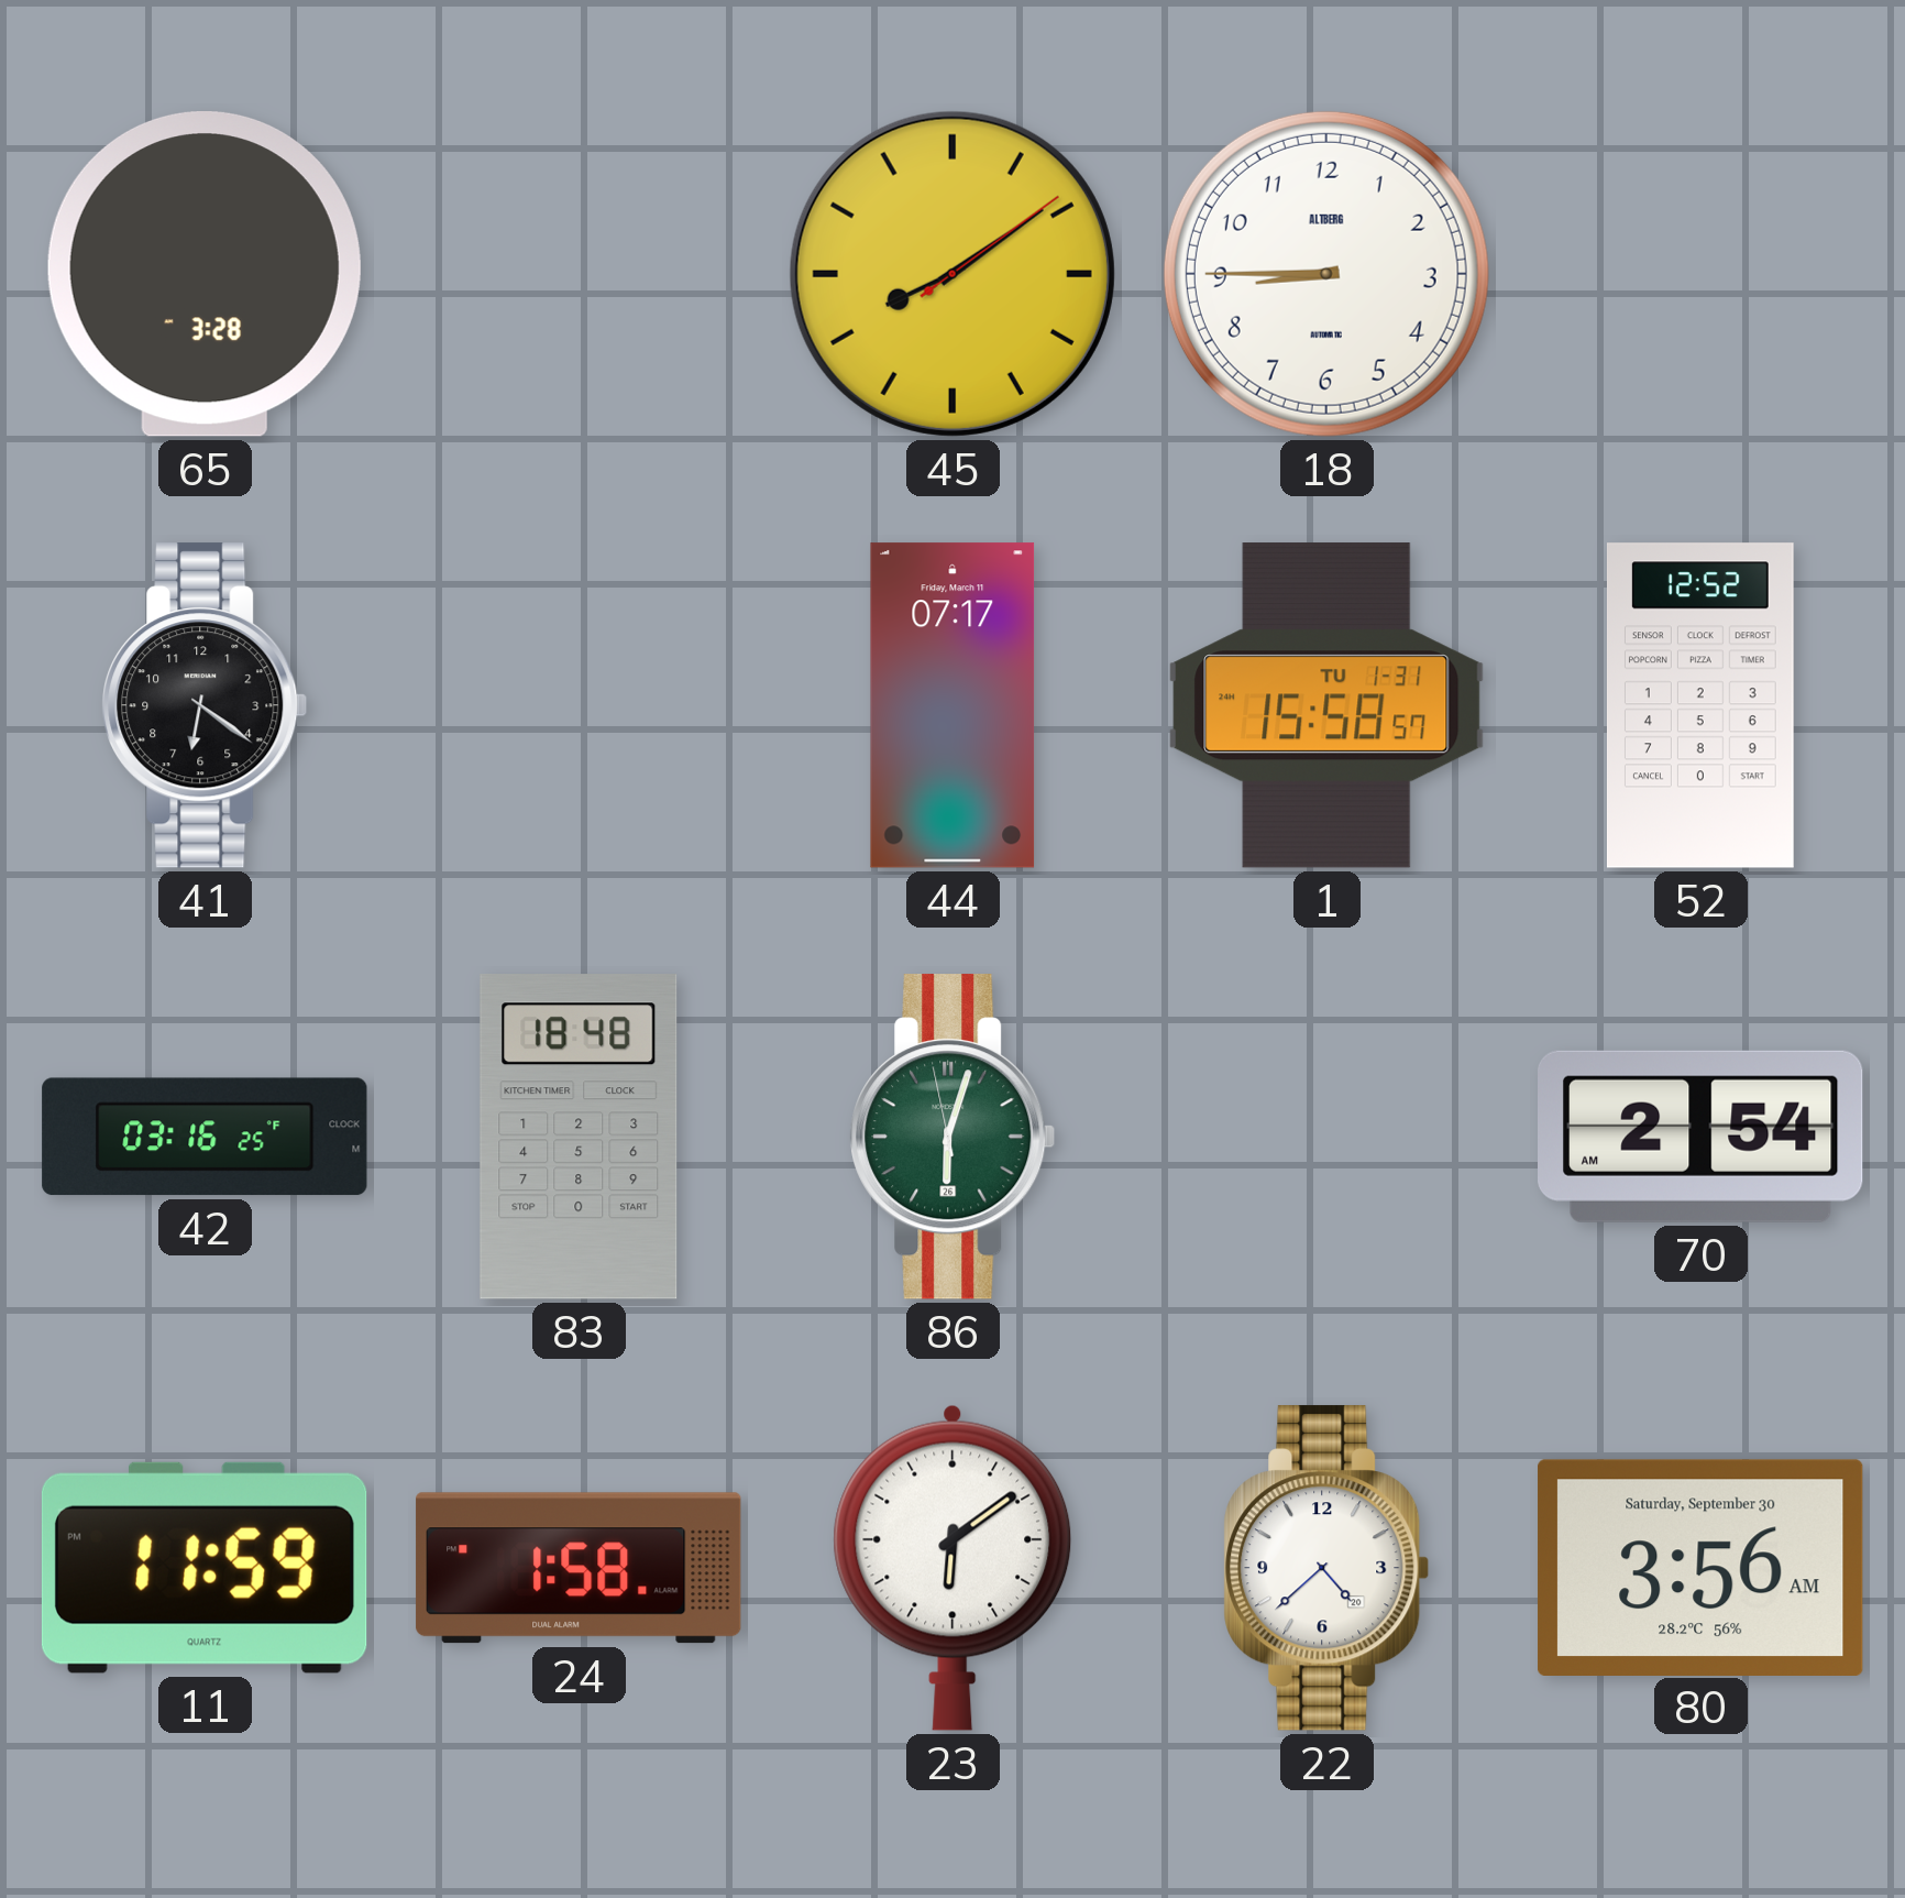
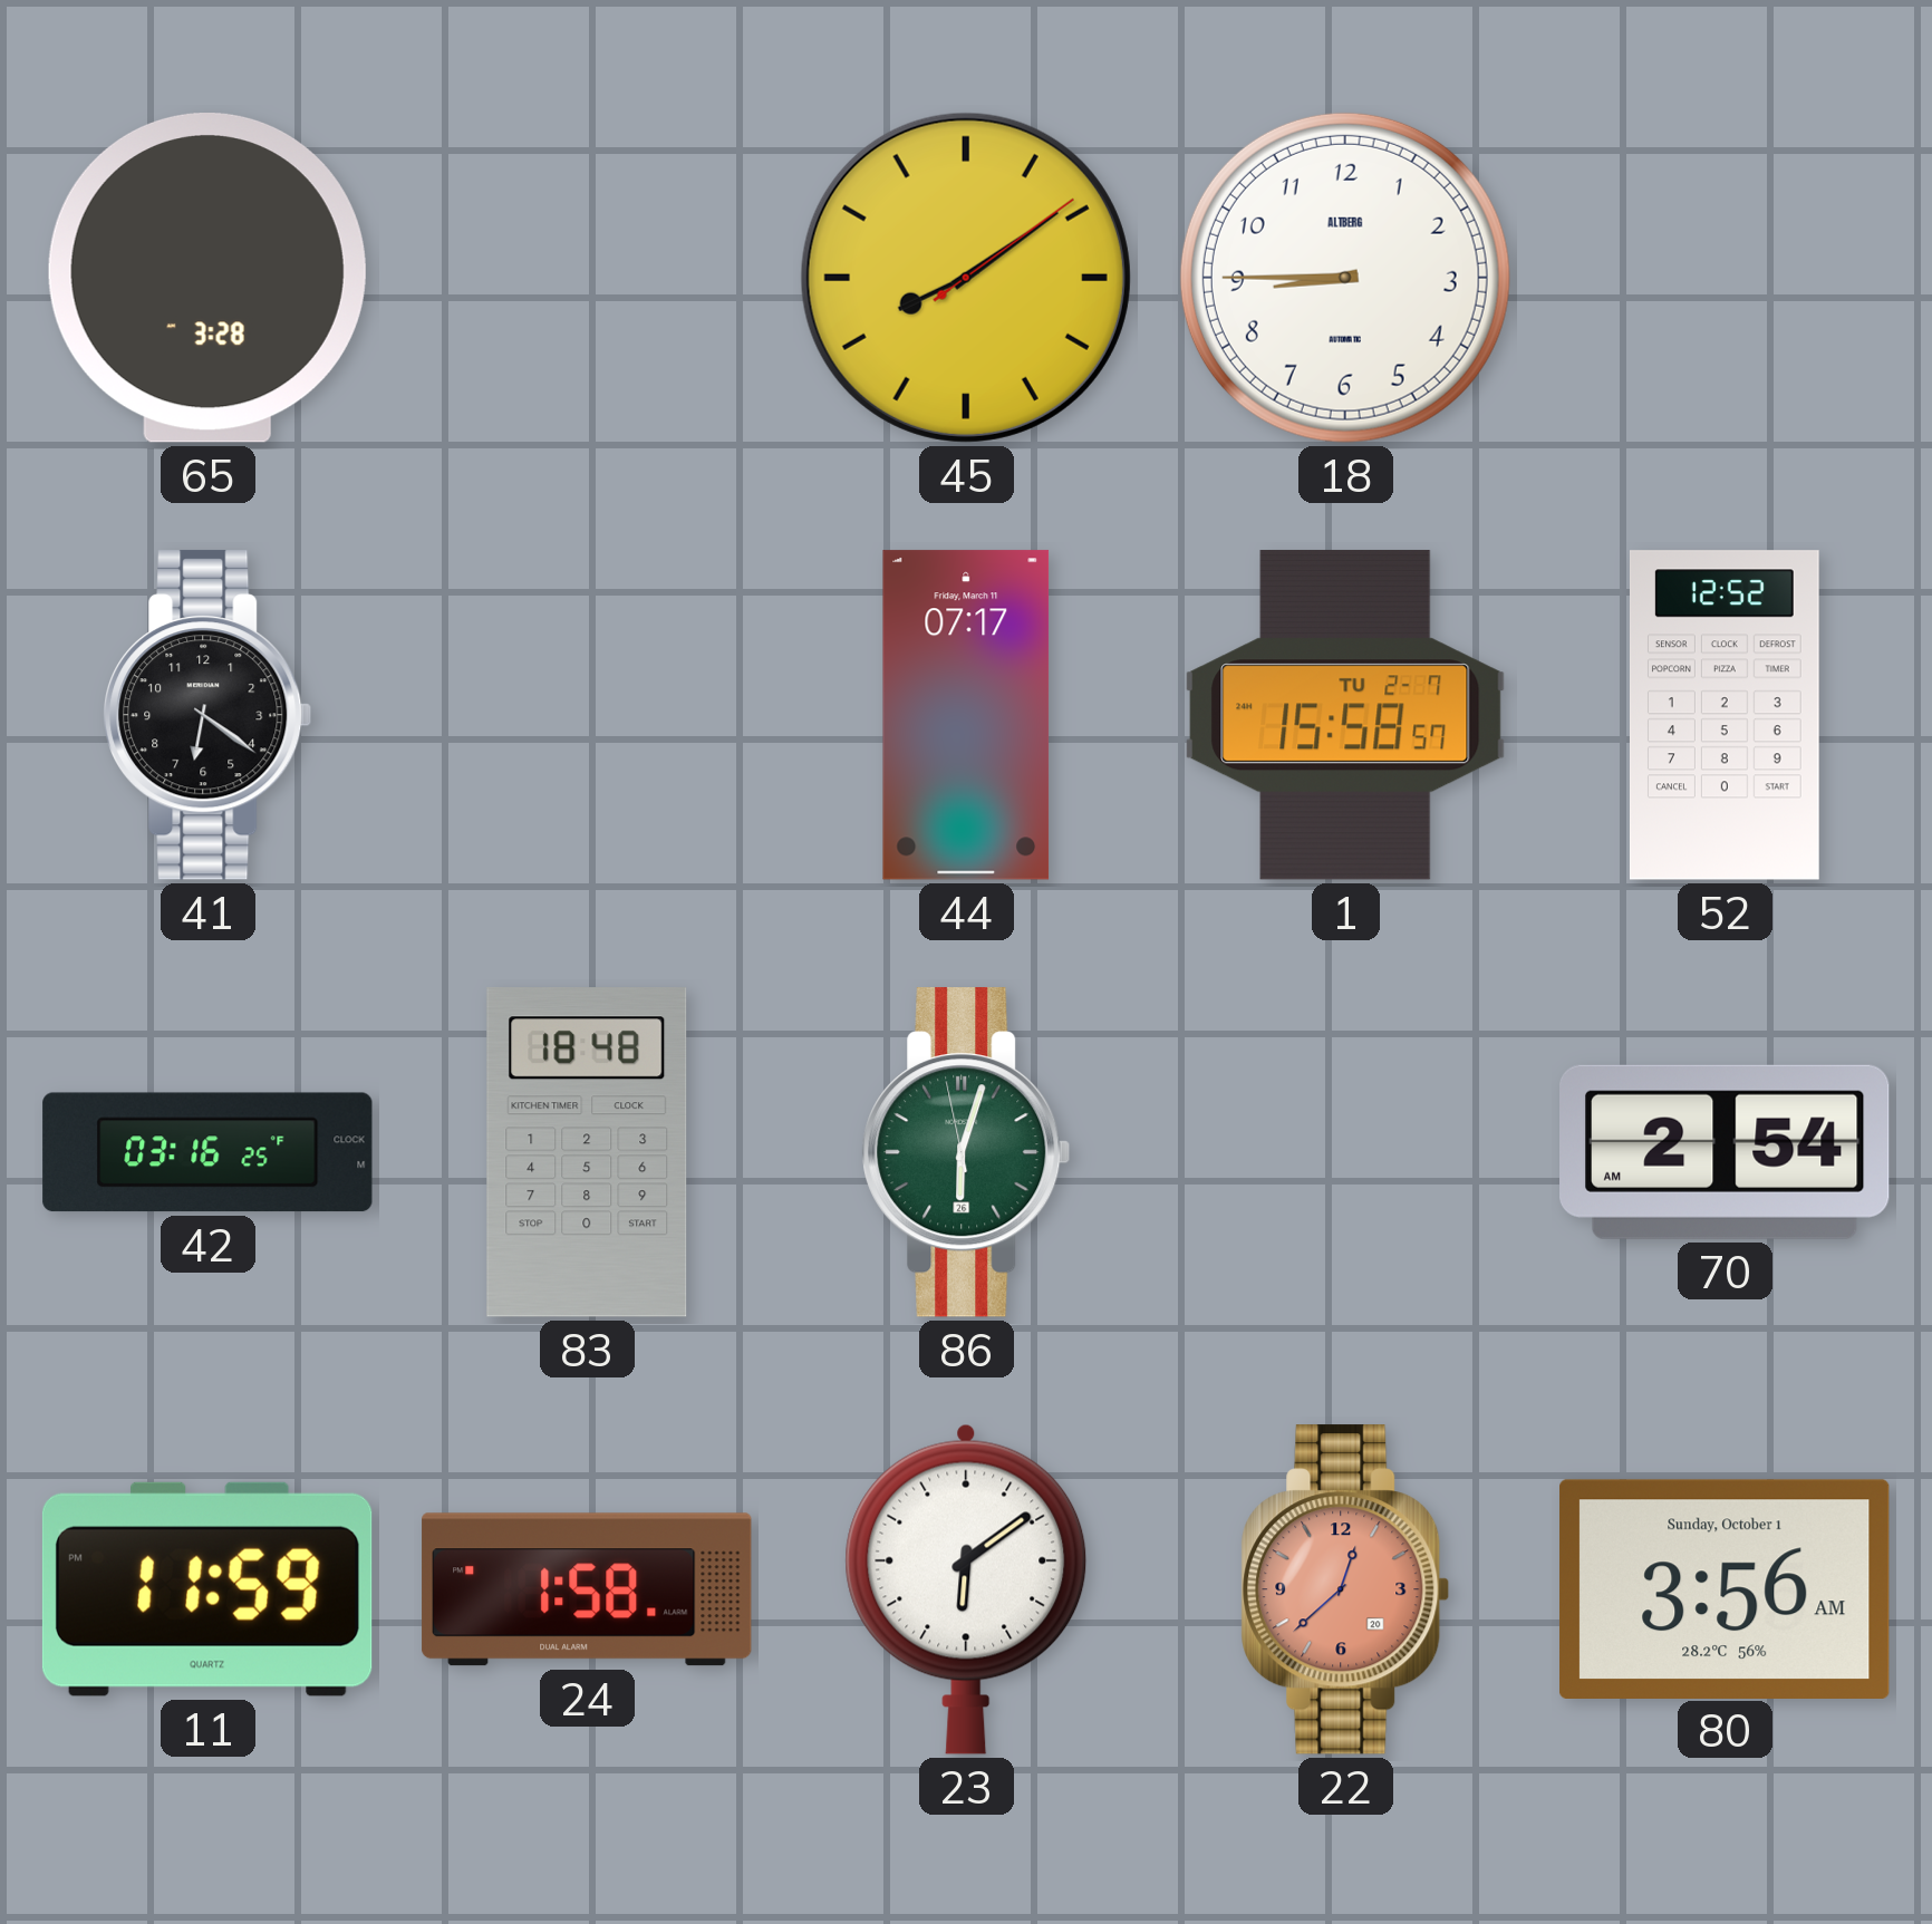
1 date: TU 1-31 -> TU 2-7
22: 4:38 -> 12:38
22 dial: white -> salmon
80 date: Saturday, September 30 -> Sunday, October 1
